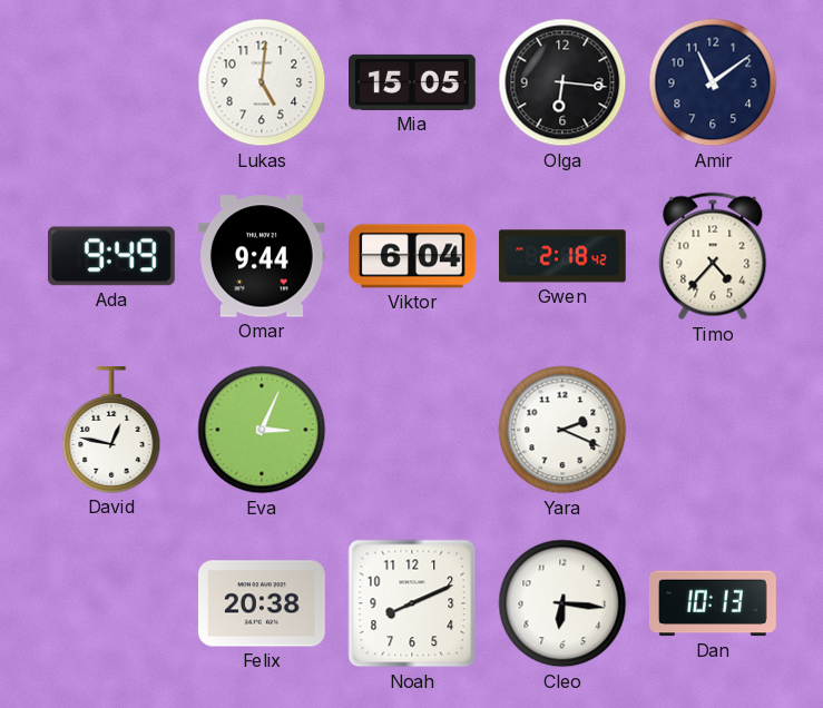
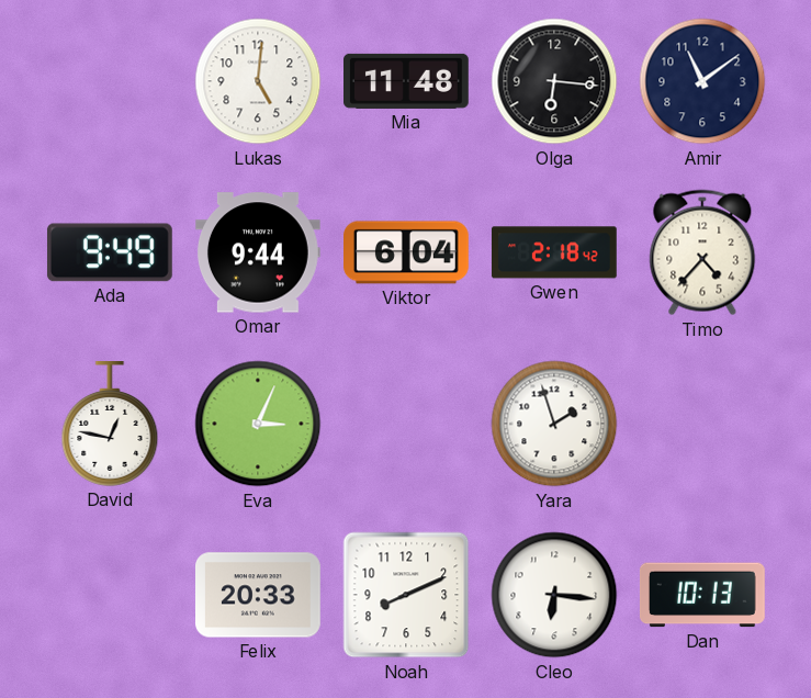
Mia: 15:05 -> 11:48
Yara: 2:19 -> 1:57
Felix: 20:38 -> 20:33
